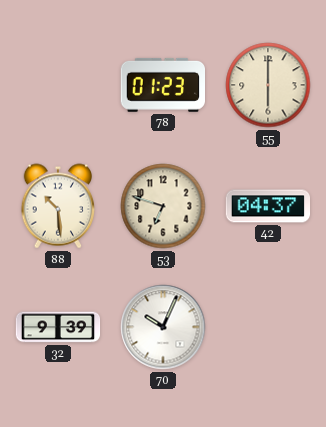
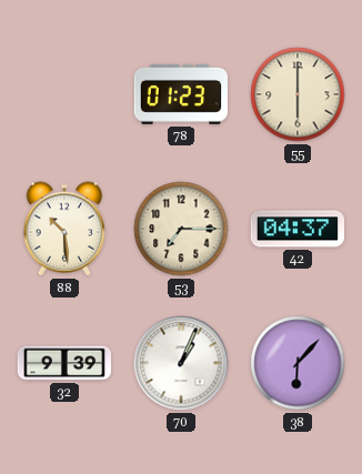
53: 6:48 -> 7:15
70: 10:04 -> 1:04
38: none -> 6:07
